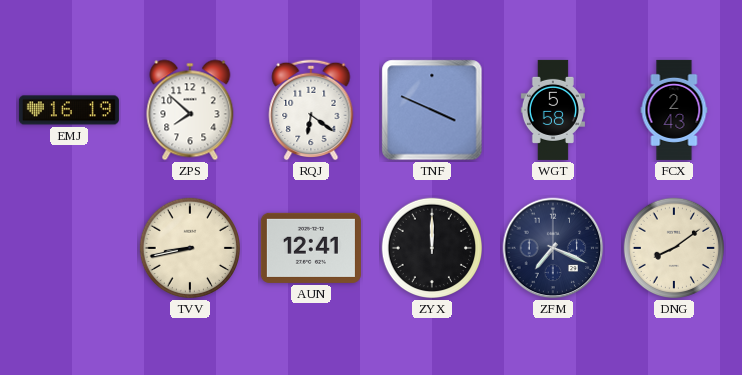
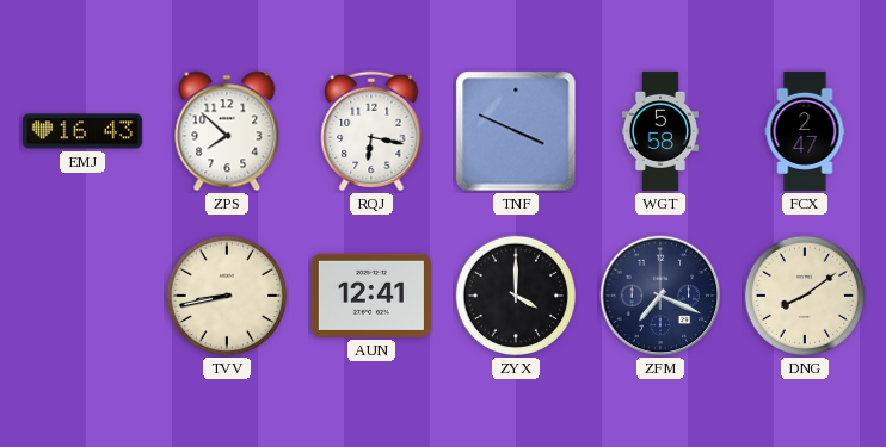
EMJ: 16:19 -> 16:43
RQJ: 6:21 -> 6:17
FCX: 2:43 -> 2:47
ZYX: 12:00 -> 4:00
